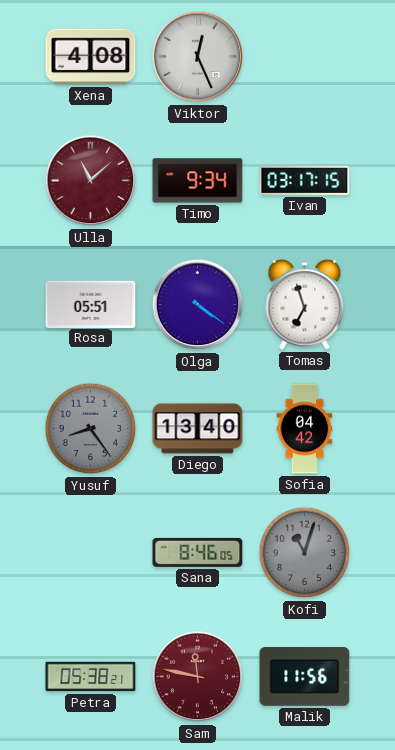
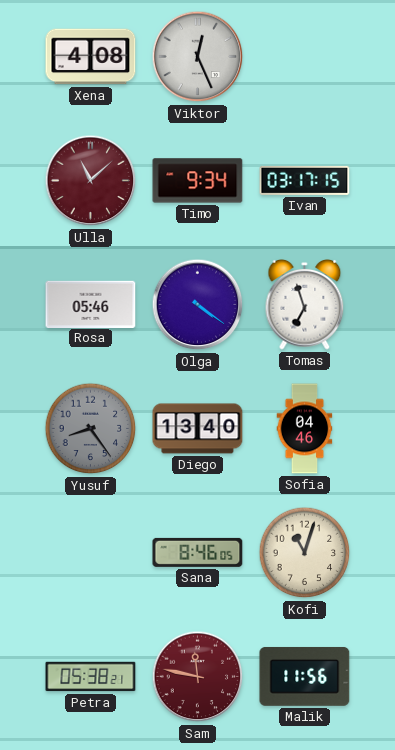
Rosa: 05:51 -> 05:46
Sofia: 04:42 -> 04:46
Kofi dial: grey -> cream
